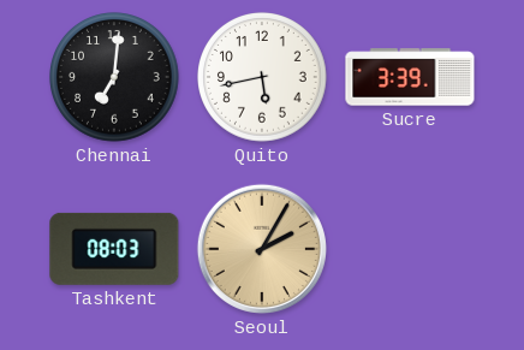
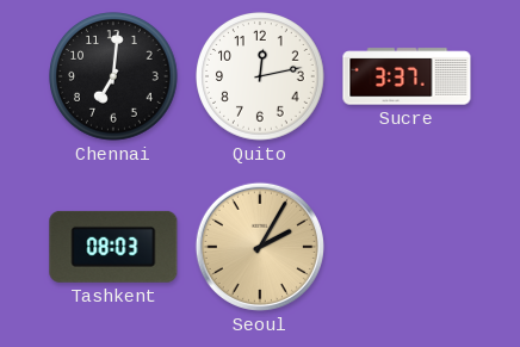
Quito: 5:43 -> 12:13
Sucre: 3:39 -> 3:37
